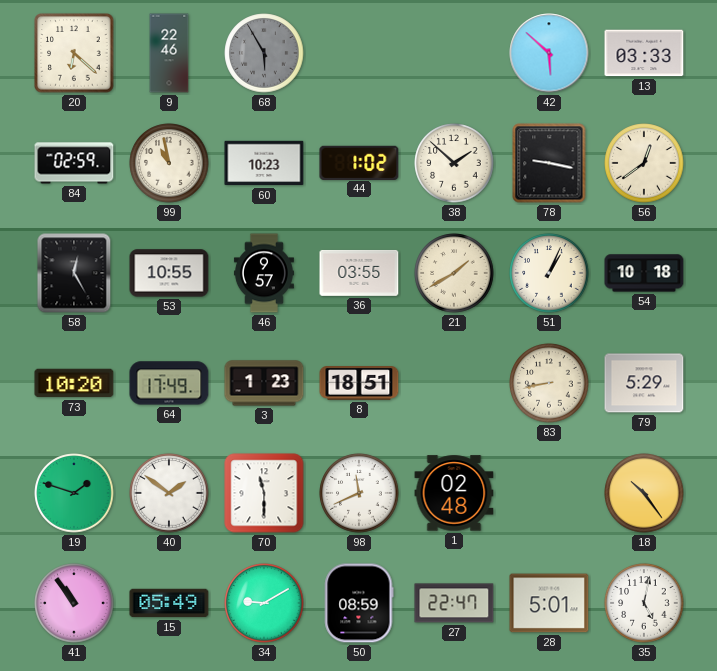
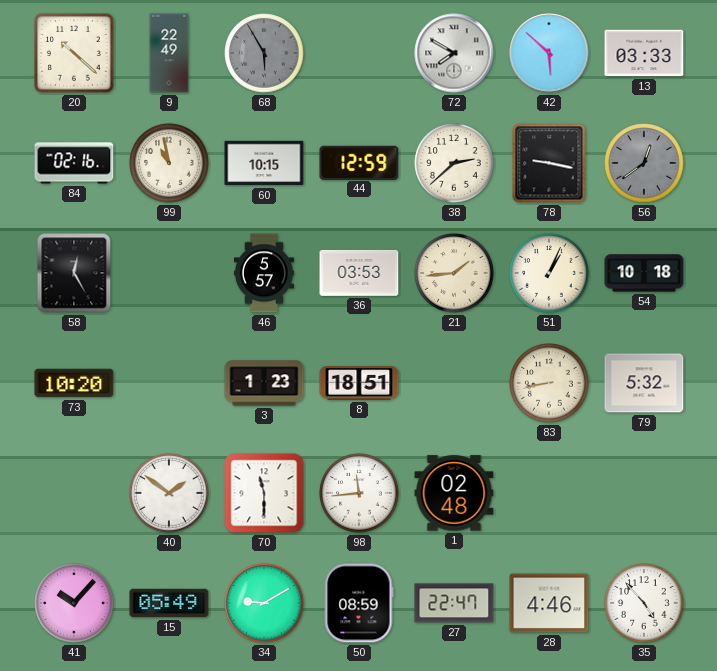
20: 6:22 -> 10:22
9: 22:46 -> 22:49
72: none -> 7:50
84: 02:59 -> 02:16
60: 10:23 -> 10:15
44: 1:02 -> 12:59
38: 1:52 -> 2:38
56 dial: cream -> grey
53: 10:55 -> none
46: 9:57 -> 5:57
36: 03:55 -> 03:53
21: 1:40 -> 1:44
64: 17:49 -> none
79: 5:29 -> 5:32
19: 1:48 -> none
98: 11:41 -> 11:44
18: 10:24 -> none
41: 10:54 -> 10:07
28: 5:01 -> 4:46
35: 5:02 -> 4:53
